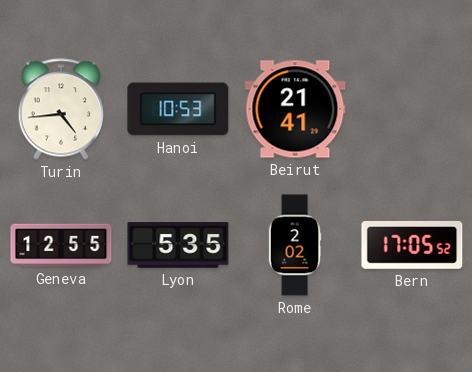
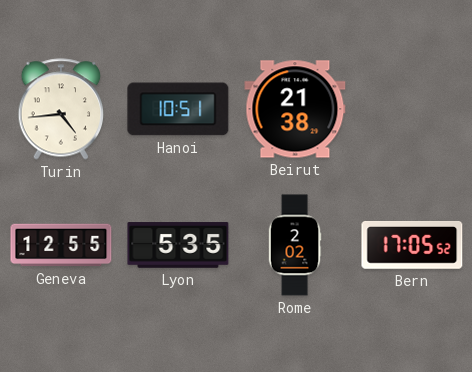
Hanoi: 10:53 -> 10:51
Beirut: 21:41 -> 21:38
